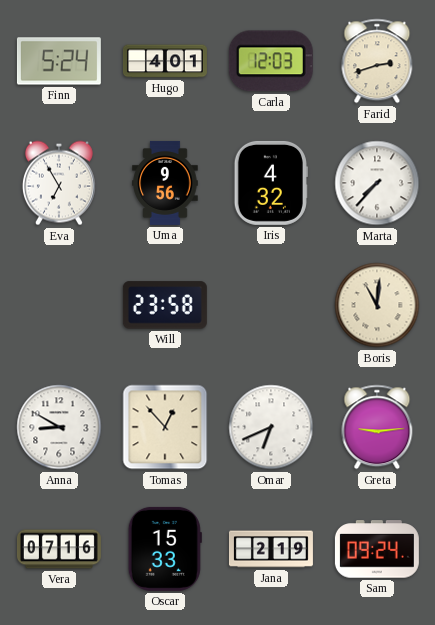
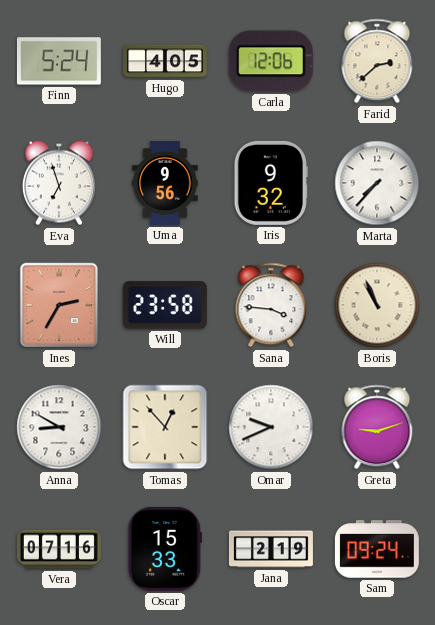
Hugo: 4:01 -> 4:05
Carla: 12:03 -> 12:06
Farid: 2:42 -> 2:38
Eva: 6:55 -> 6:57
Iris: 4:32 -> 9:32
Ines: none -> 2:35
Sana: none -> 3:46
Boris: 11:01 -> 10:56
Omar: 6:41 -> 9:41
Greta: 9:14 -> 9:12
